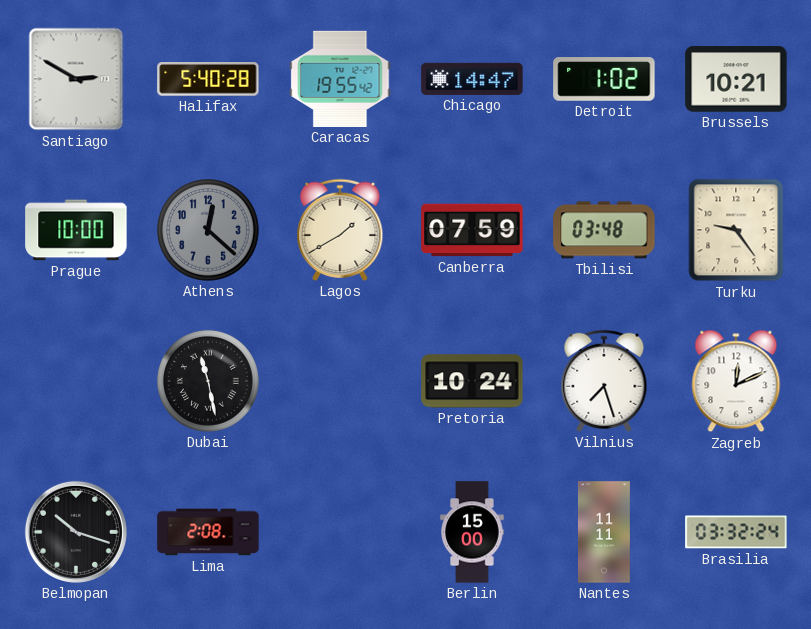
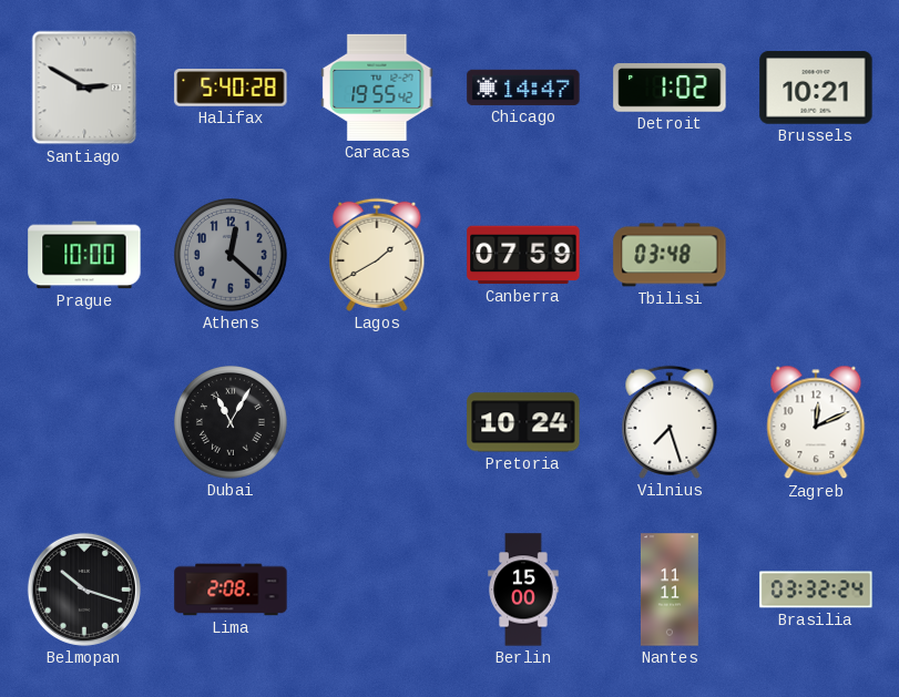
Turku: 9:24 -> none
Dubai: 11:28 -> 11:05
